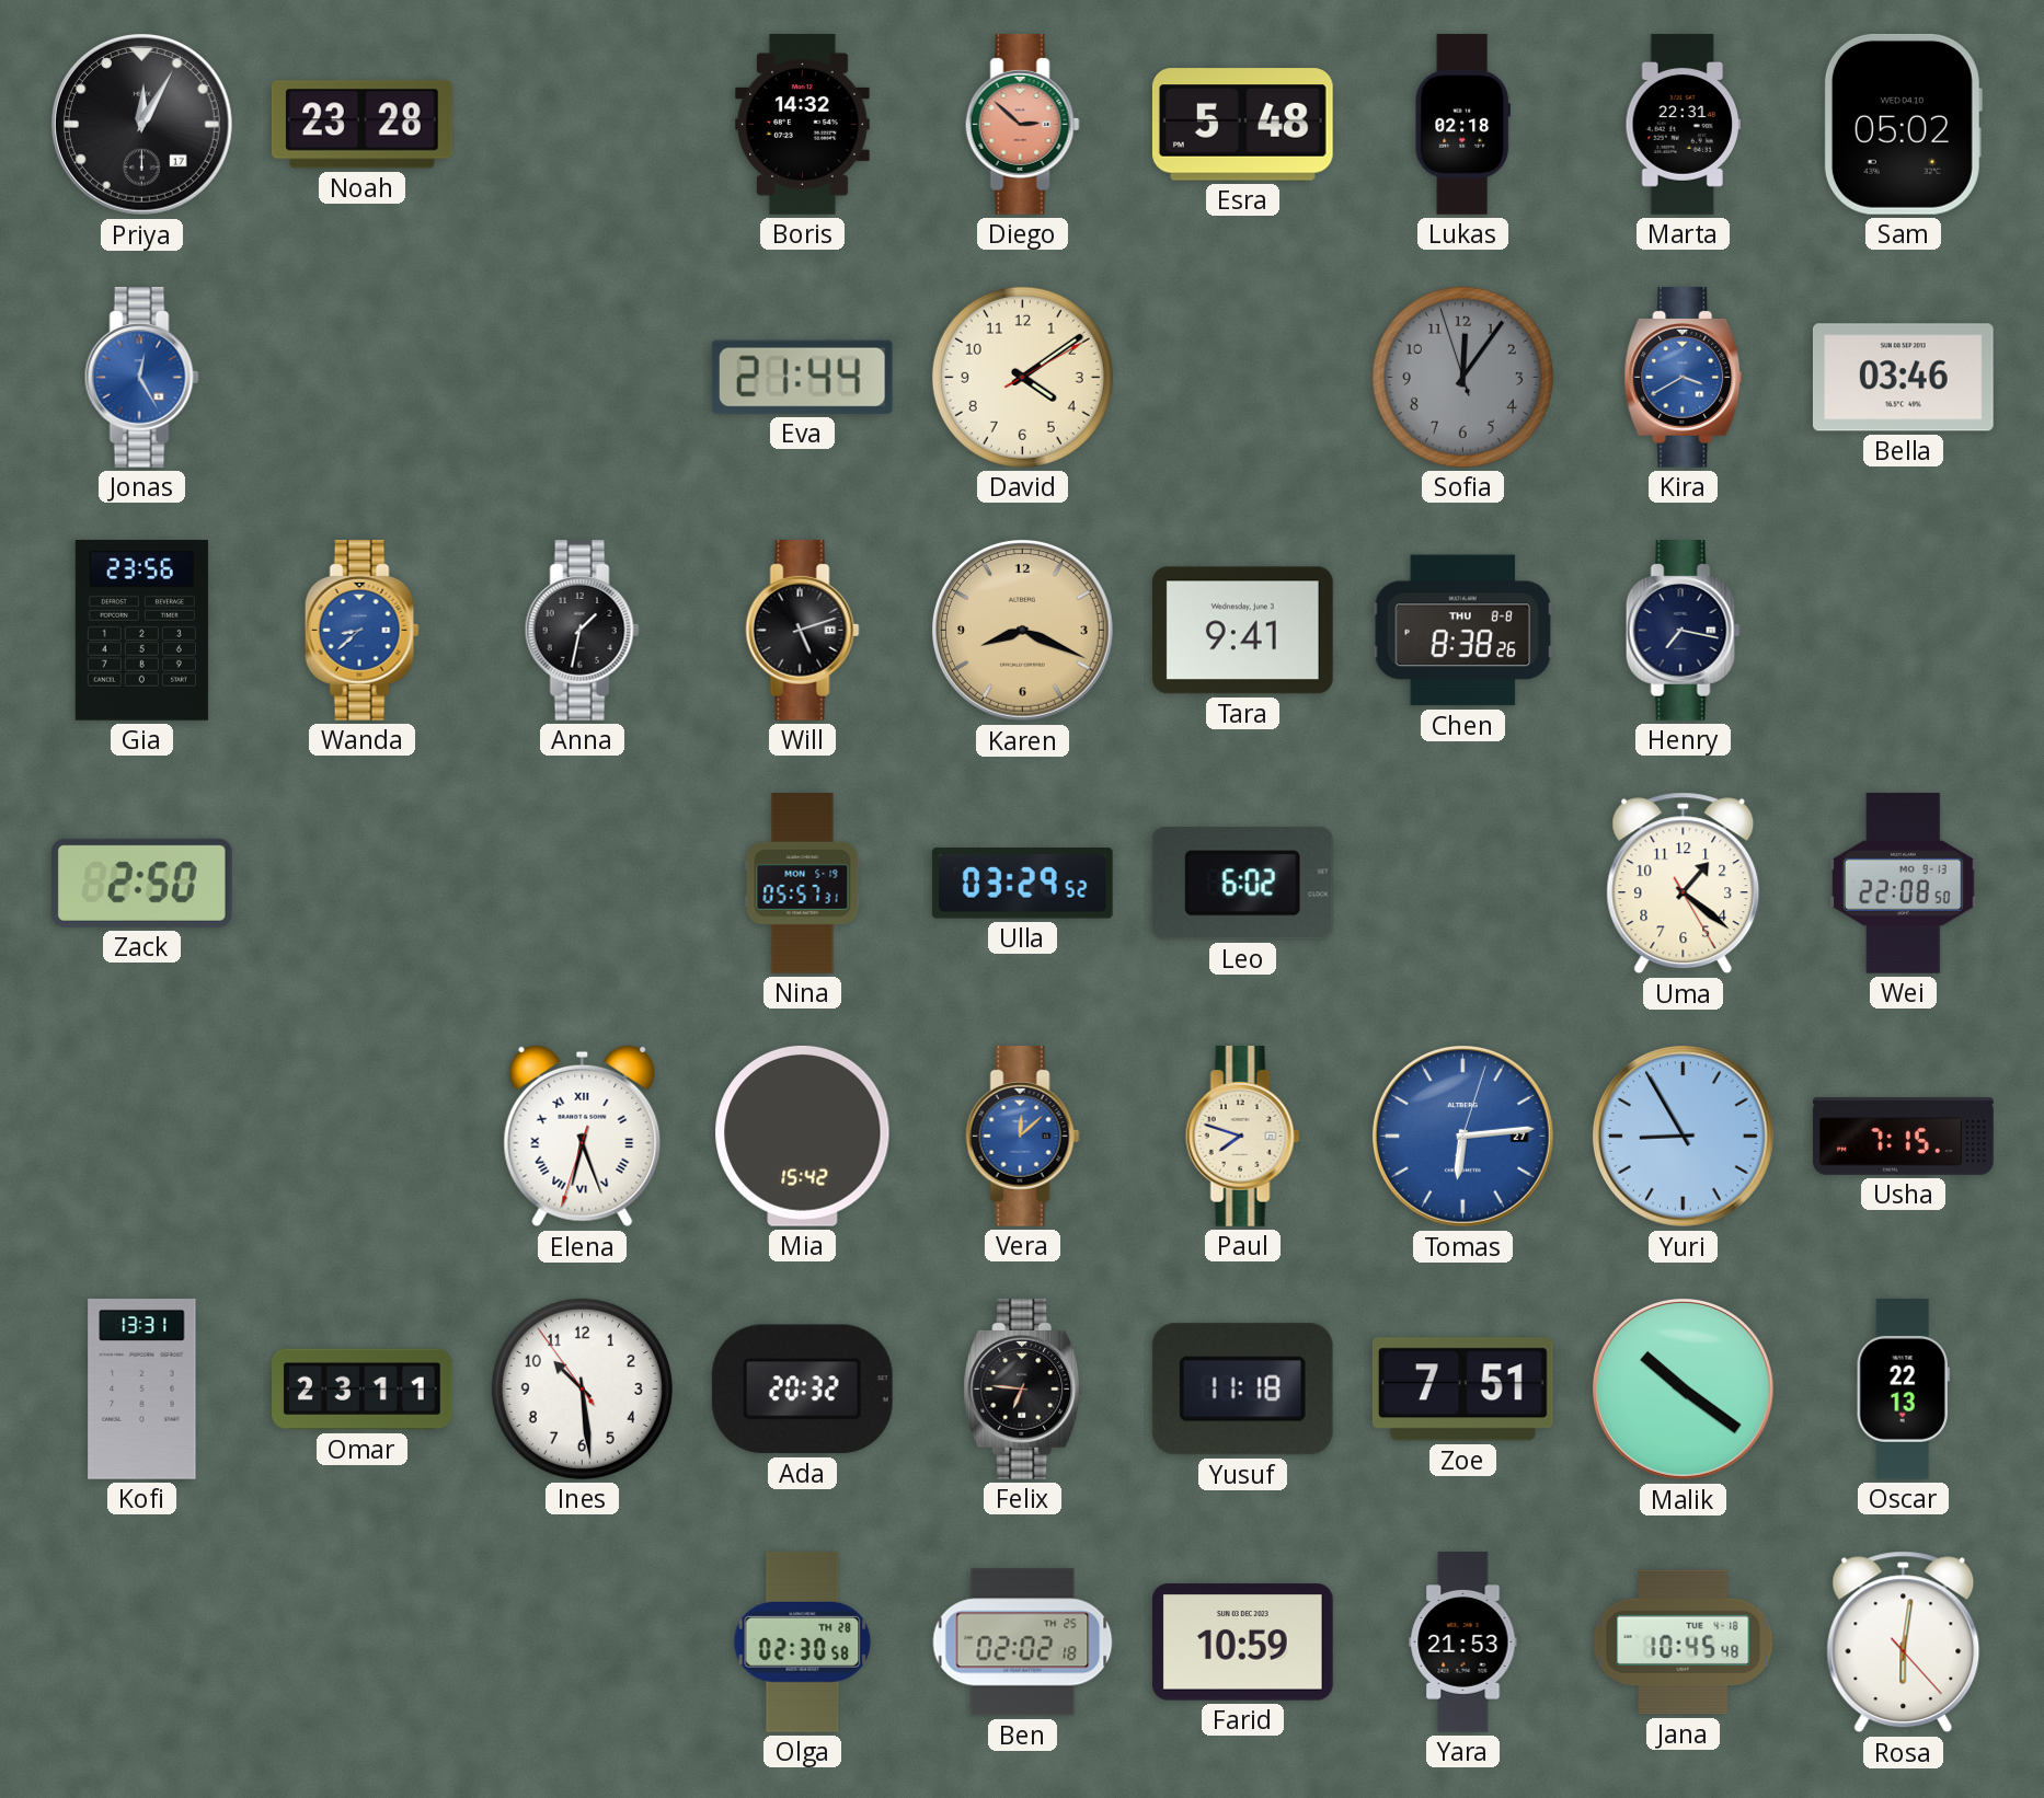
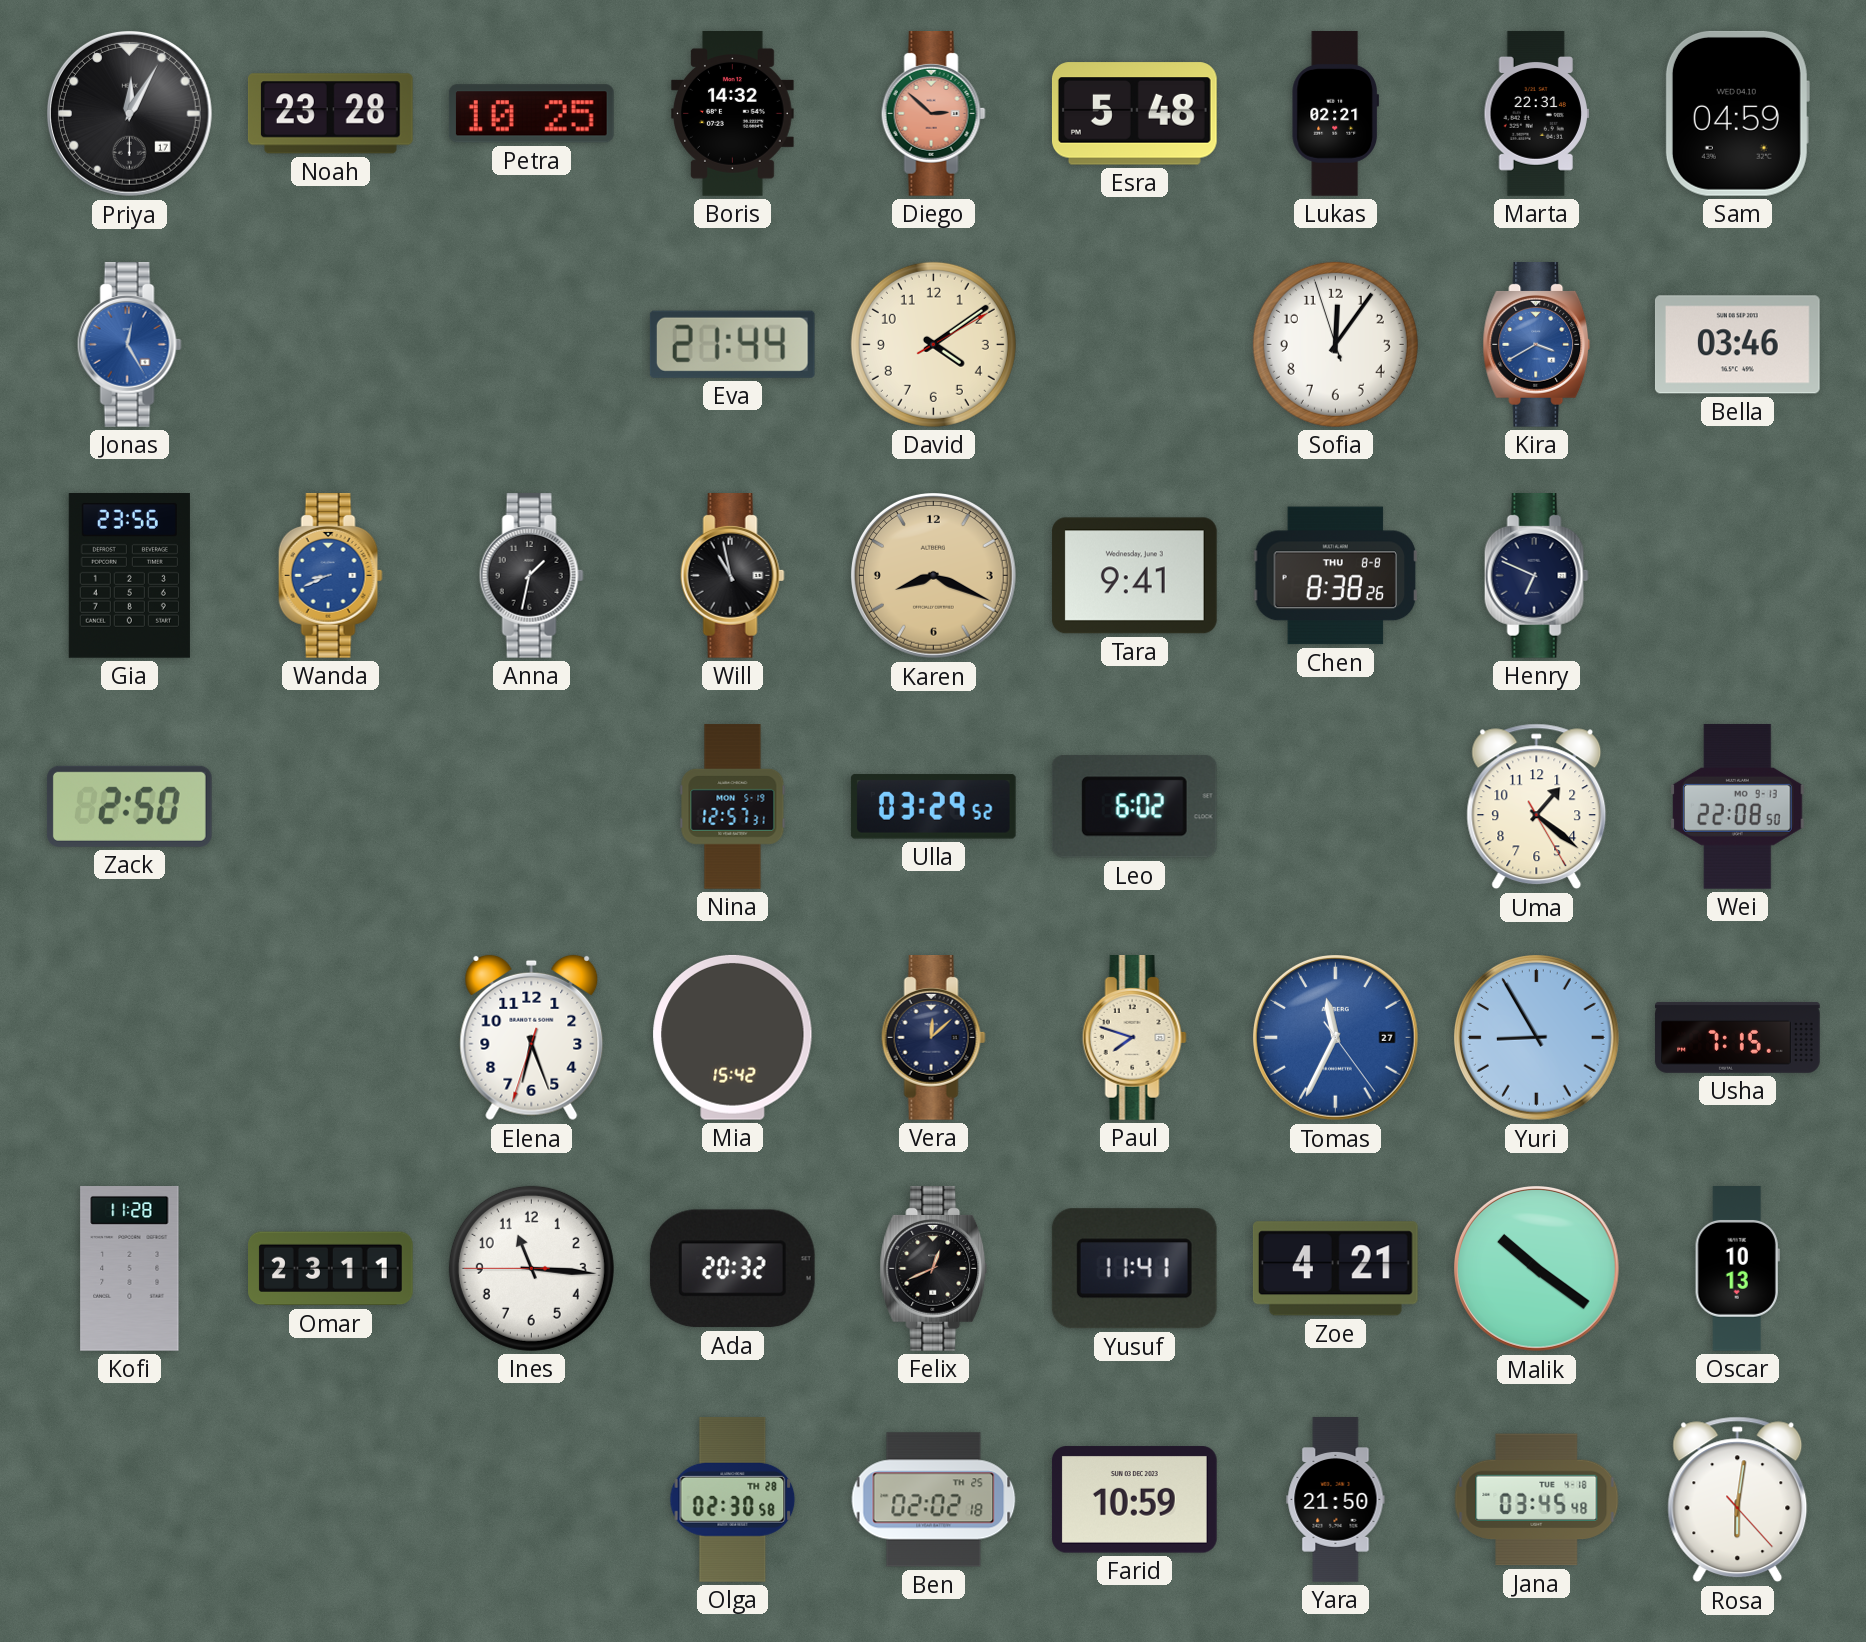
Petra: none -> 10:25
Lukas: 02:18 -> 02:21
Sam: 05:02 -> 04:59
Sofia dial: grey -> white
Wanda: 8:38 -> 8:41
Will: 5:12 -> 10:58
Henry: 7:17 -> 6:49
Nina: 05:57 -> 12:57
Elena numerals: Roman -> Arabic
Vera dial: blue -> navy
Tomas: 6:14 -> 11:34
Kofi: 13:31 -> 11:28
Ines: 10:28 -> 11:15
Felix: 6:46 -> 12:41
Yusuf: 11:18 -> 11:41
Zoe: 7:51 -> 4:21
Oscar: 22:13 -> 10:13
Yara: 21:53 -> 21:50
Jana: 10:45 -> 03:45
